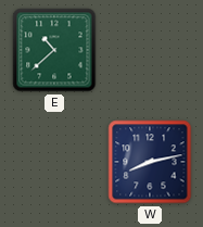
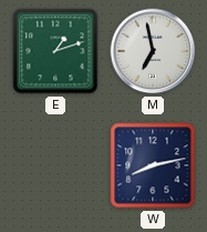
E: 10:38 -> 1:12
M: none -> 6:58
